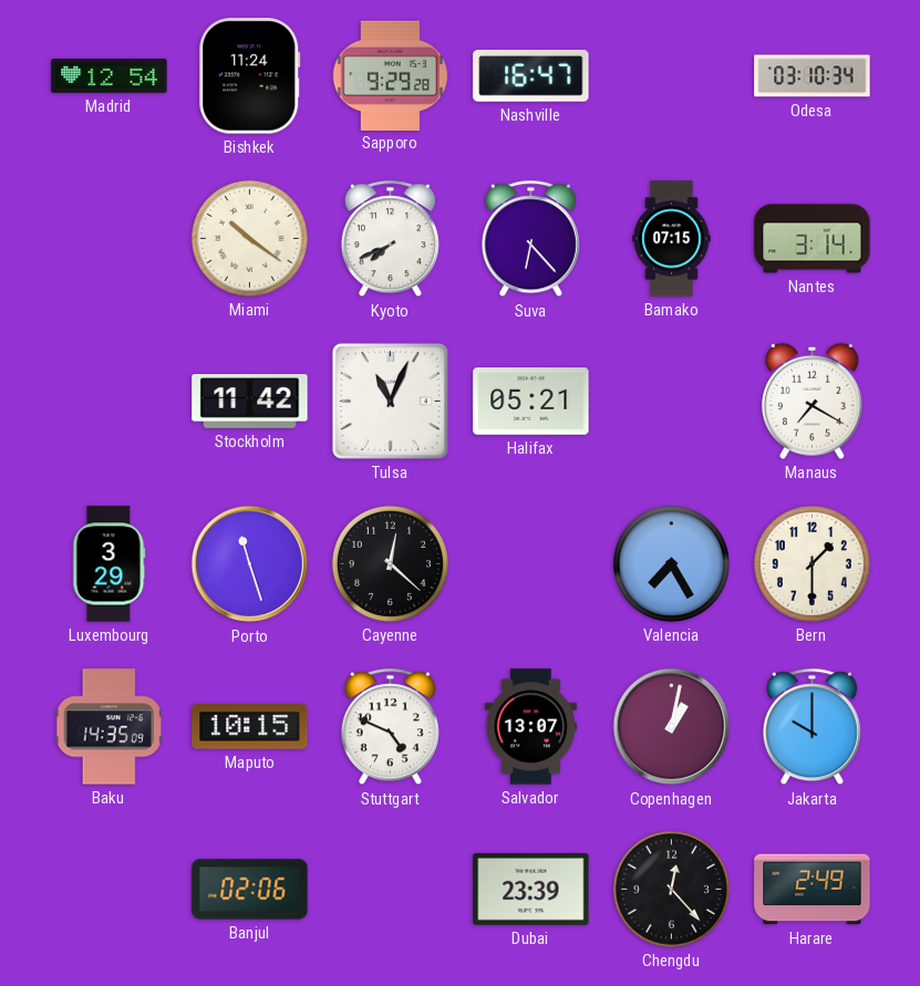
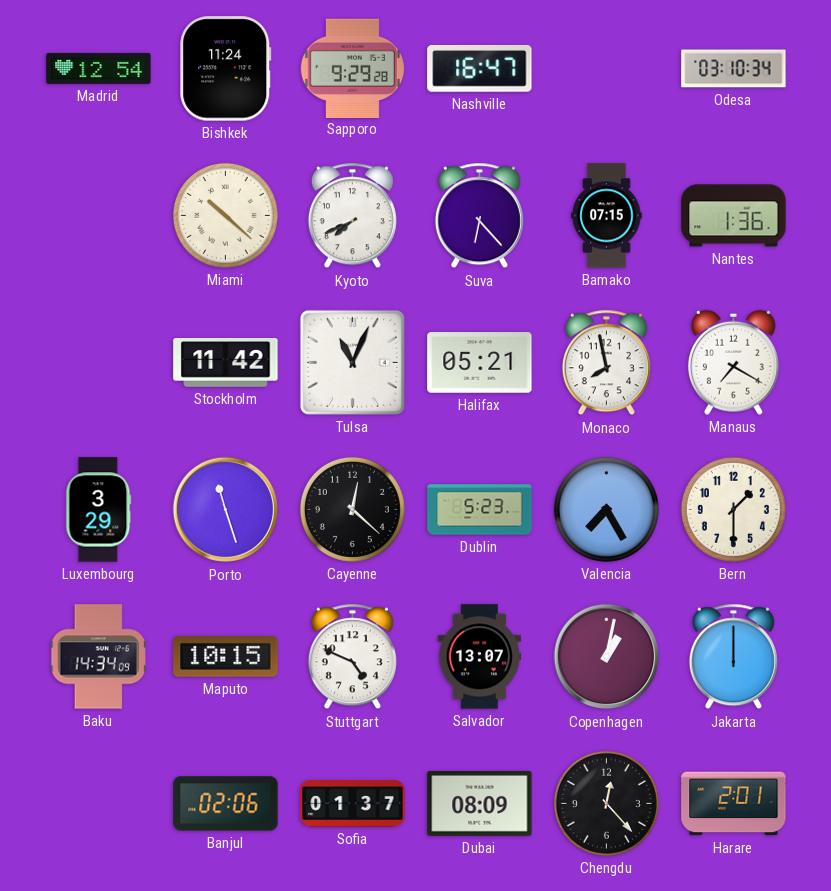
Miami: 10:21 -> 10:22
Nantes: 3:14 -> 1:36
Monaco: none -> 7:58
Dublin: none -> 5:23
Baku: 14:35 -> 14:34
Jakarta: 10:00 -> 12:00
Sofia: none -> 01:37
Dubai: 23:39 -> 08:09
Harare: 2:49 -> 2:01
